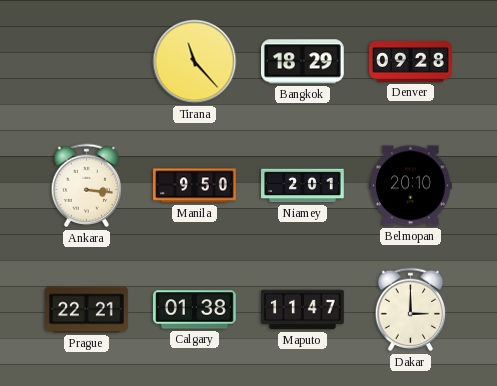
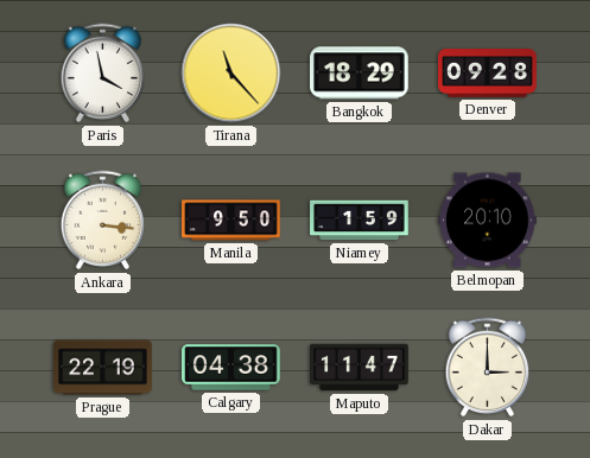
Paris: none -> 3:58
Niamey: 2:01 -> 1:59
Prague: 22:21 -> 22:19
Calgary: 01:38 -> 04:38
